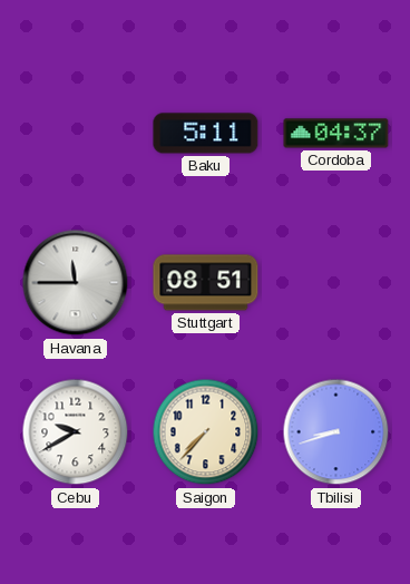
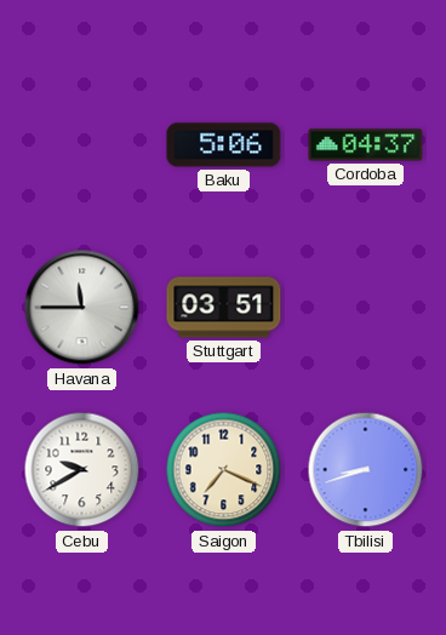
Baku: 5:11 -> 5:06
Stuttgart: 08:51 -> 03:51
Saigon: 7:37 -> 7:19
